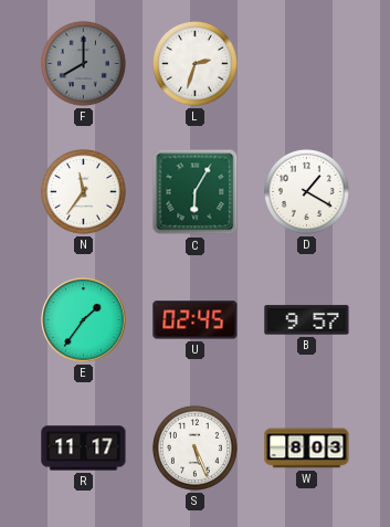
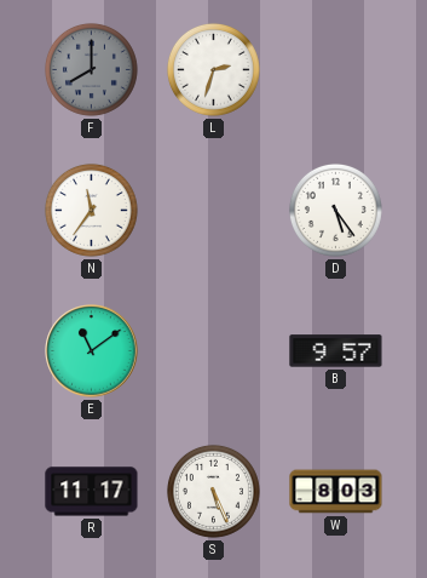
C: 6:05 -> none
D: 1:20 -> 5:24
E: 1:36 -> 11:09
U: 02:45 -> none
